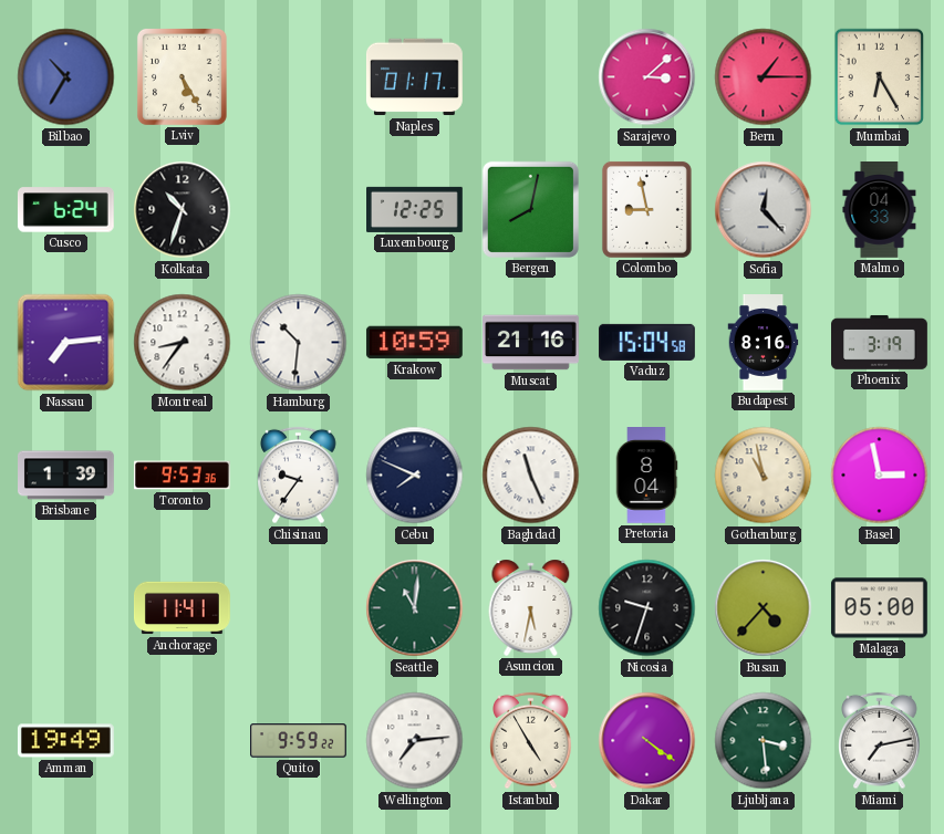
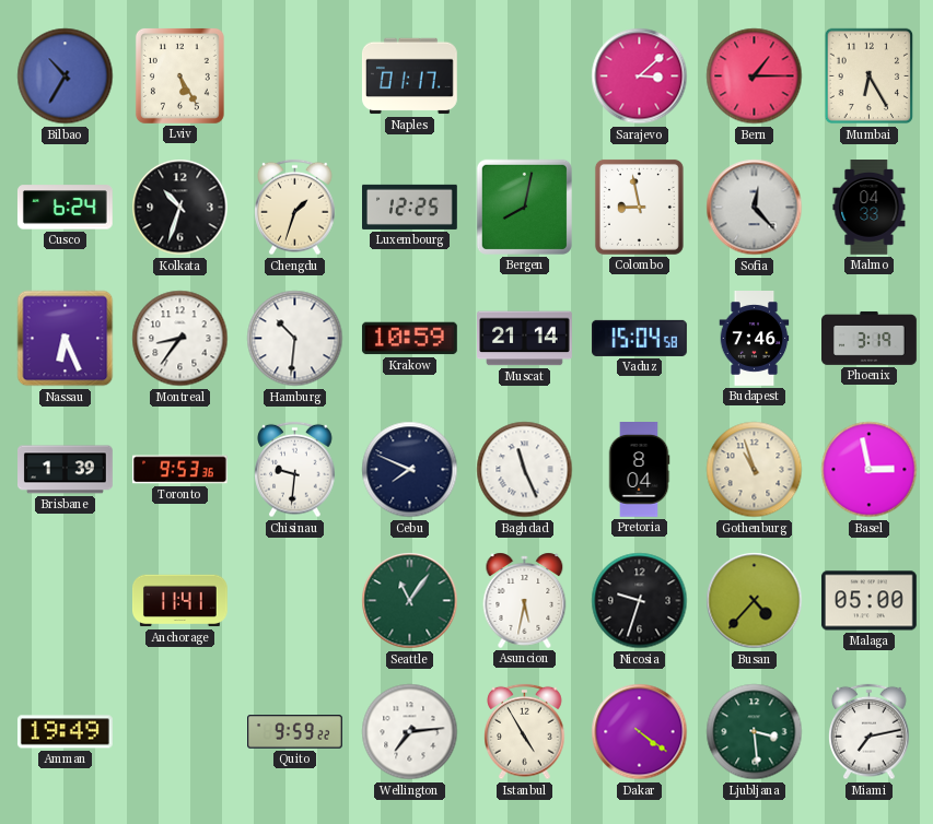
Chengdu: none -> 1:33
Nassau: 7:14 -> 6:26
Muscat: 21:16 -> 21:14
Budapest: 8:16 -> 7:46
Chisinau: 9:36 -> 9:31
Gothenburg: 10:58 -> 10:57
Seattle: 11:01 -> 11:06
